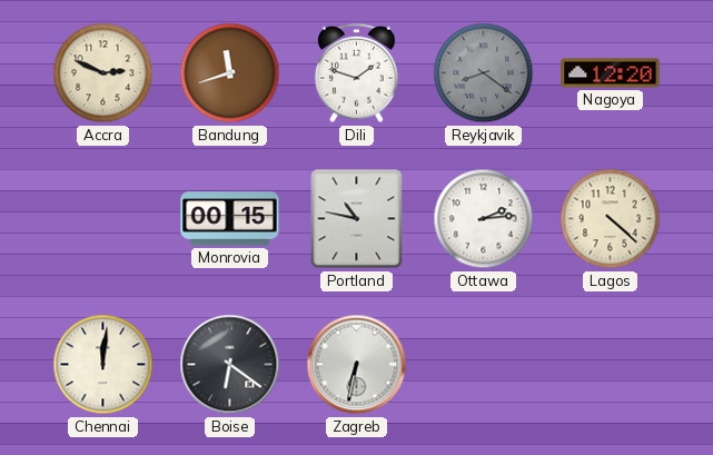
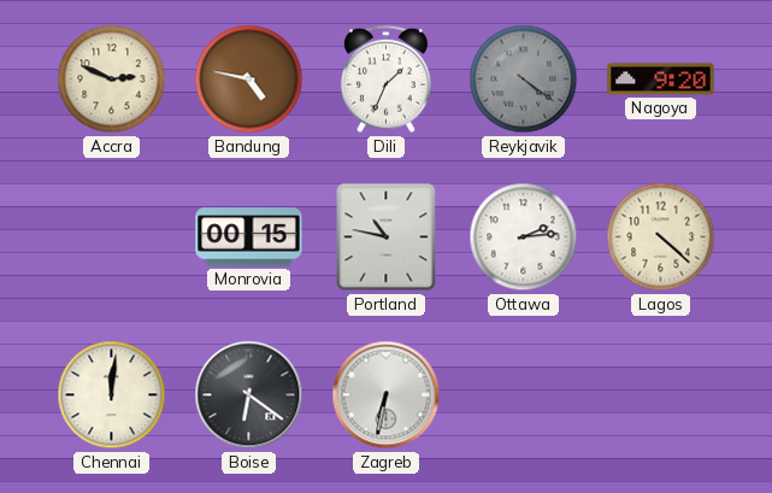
Bandung: 11:42 -> 4:47
Dili: 1:48 -> 1:34
Reykjavik: 8:21 -> 4:21
Nagoya: 12:20 -> 9:20
